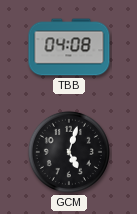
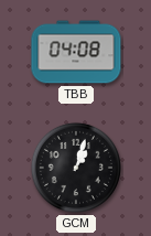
GCM: 5:03 -> 1:03
